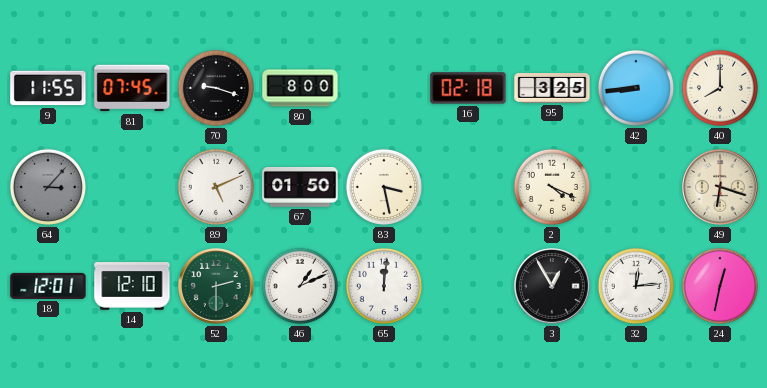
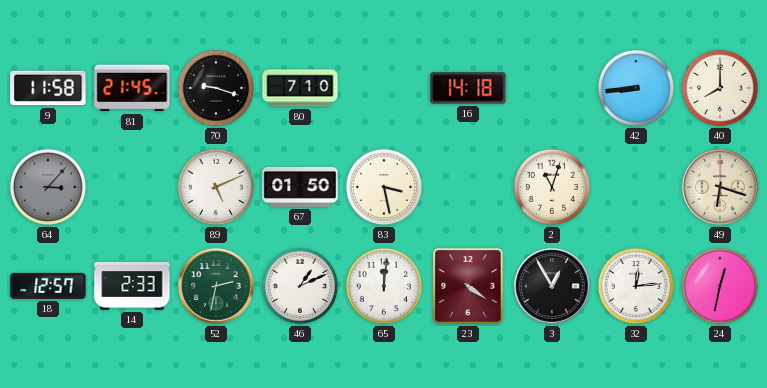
9: 11:55 -> 11:58
81: 07:45 -> 21:45
80: 8:00 -> 7:10
16: 02:18 -> 14:18
95: 3:25 -> none
2: 4:19 -> 11:03
18: 12:01 -> 12:57
14: 12:10 -> 2:33
52: 2:30 -> 2:32
23: none -> 4:21
